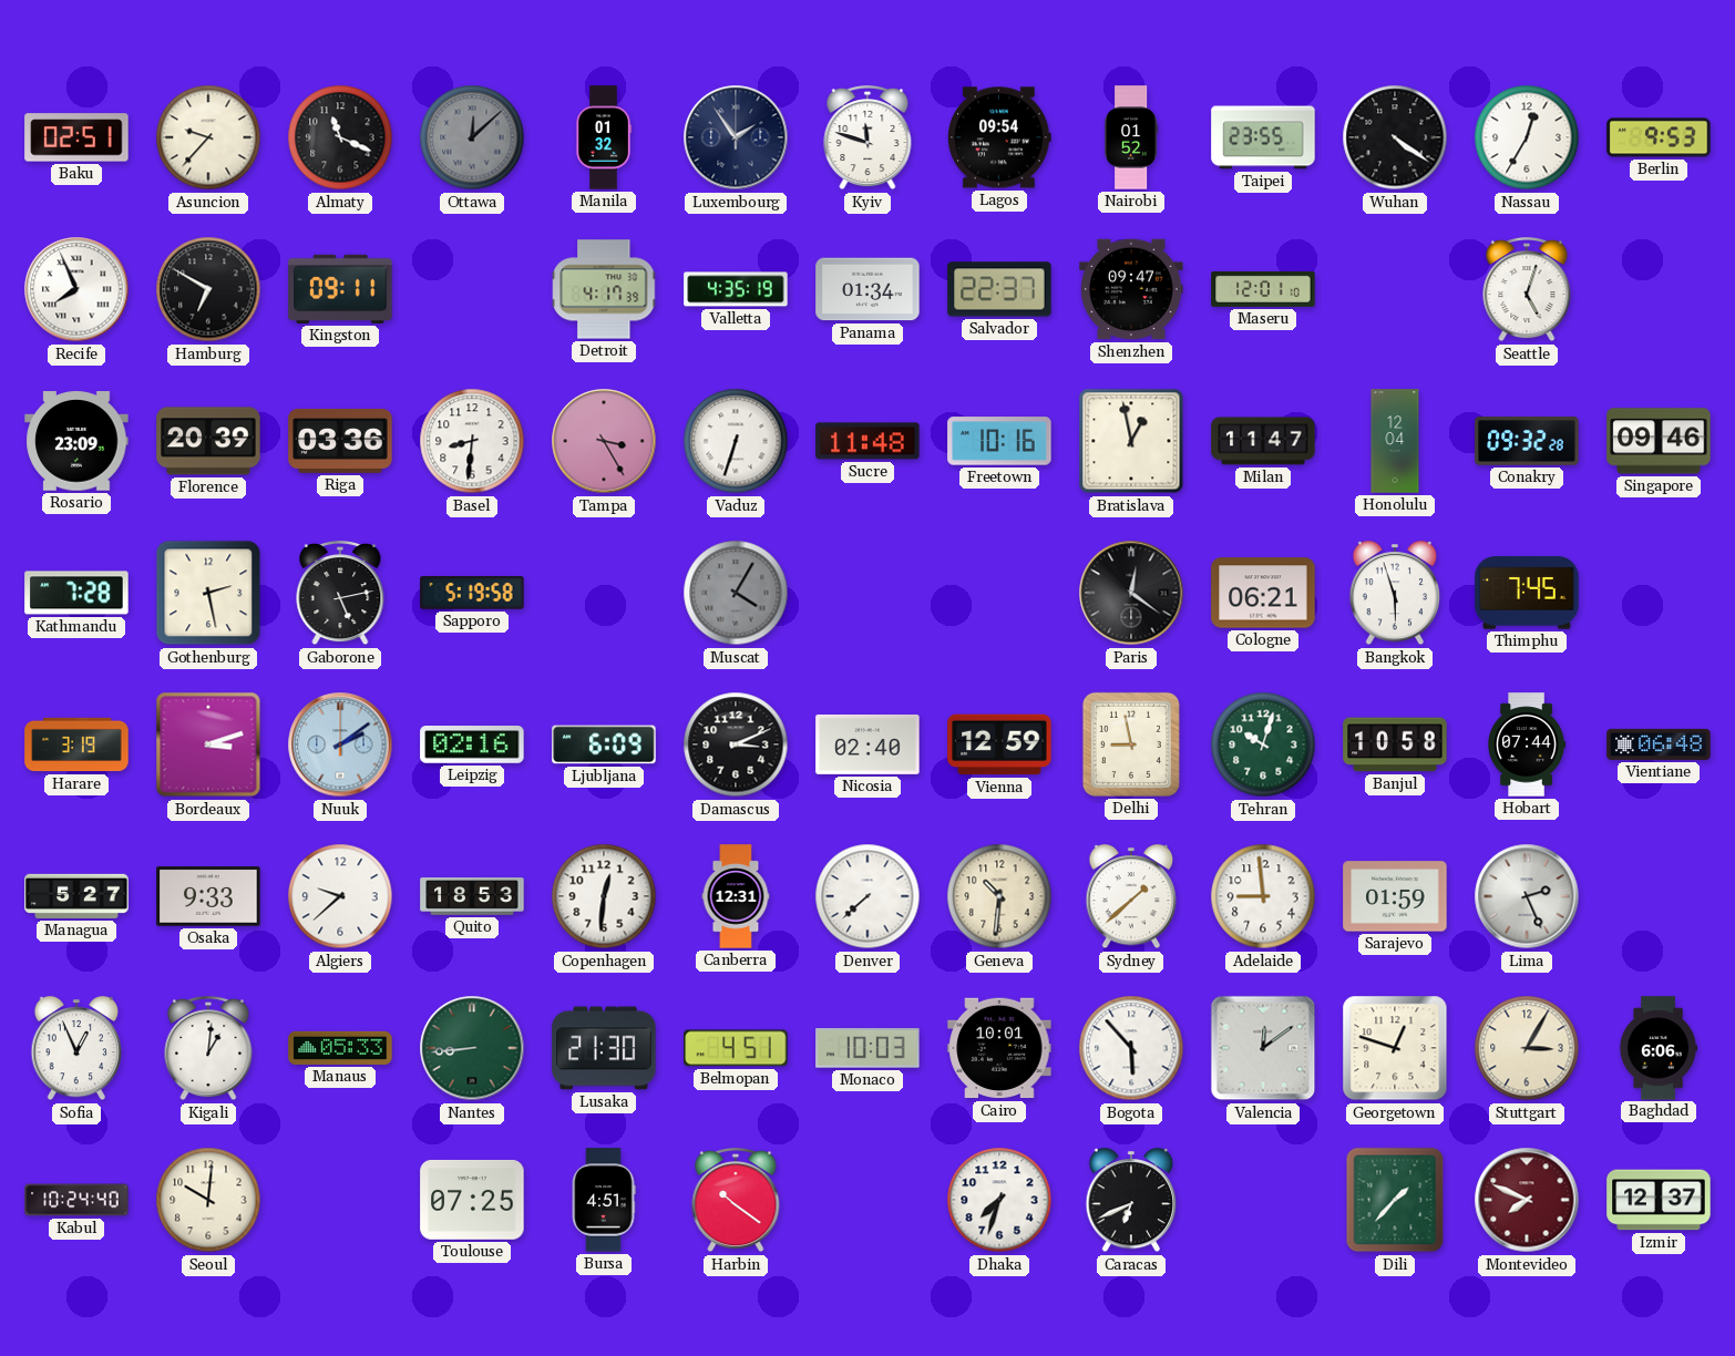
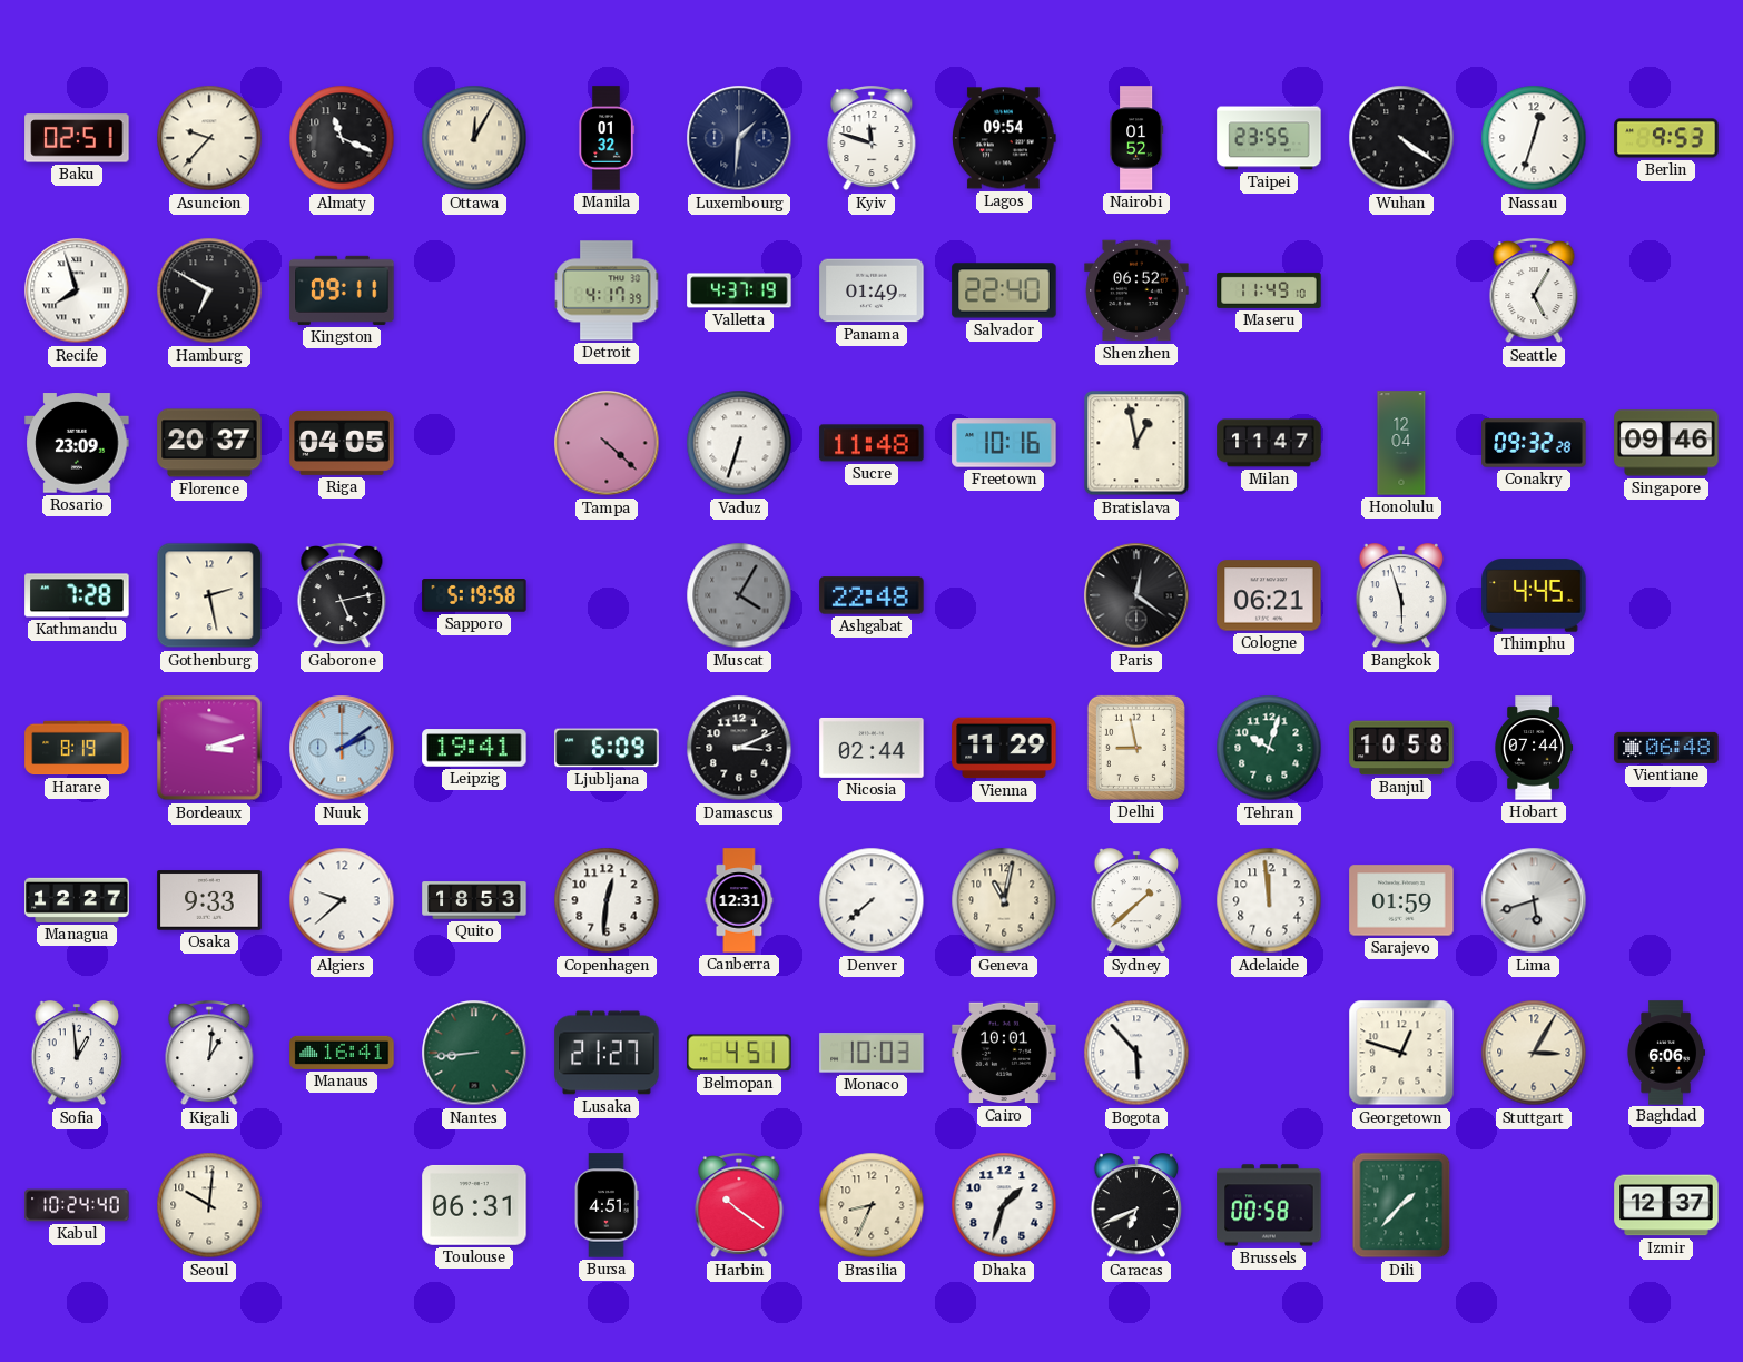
Ottawa: 12:08 -> 12:05
Ottawa dial: grey -> cream
Luxembourg: 1:54 -> 1:31
Nassau: 12:35 -> 12:33
Recife: 7:56 -> 7:57
Valletta: 4:35 -> 4:37
Panama: 01:34 -> 01:49
Salvador: 22:37 -> 22:40
Shenzhen: 09:47 -> 06:52
Maseru: 12:01 -> 11:49
Seattle: 5:03 -> 5:05
Florence: 20:39 -> 20:37
Riga: 03:36 -> 04:05
Basel: 8:31 -> none
Tampa: 3:25 -> 4:22
Ashgabat: none -> 22:48
Thimphu: 7:45 -> 4:45
Harare: 3:19 -> 8:19
Leipzig: 02:16 -> 19:41
Nicosia: 02:40 -> 02:44
Vienna: 12:59 -> 11:29
Managua: 5:27 -> 12:27
Geneva: 10:31 -> 11:02
Adelaide: 8:59 -> 11:59
Lima: 2:26 -> 5:42
Sofia: 12:56 -> 12:59
Manaus: 05:33 -> 16:41
Lusaka: 21:30 -> 21:27
Valencia: 12:09 -> none
Toulouse: 07:25 -> 06:31
Brasilia: none -> 8:34
Dhaka: 7:33 -> 1:33
Brussels: none -> 00:58
Montevideo: 7:49 -> none
